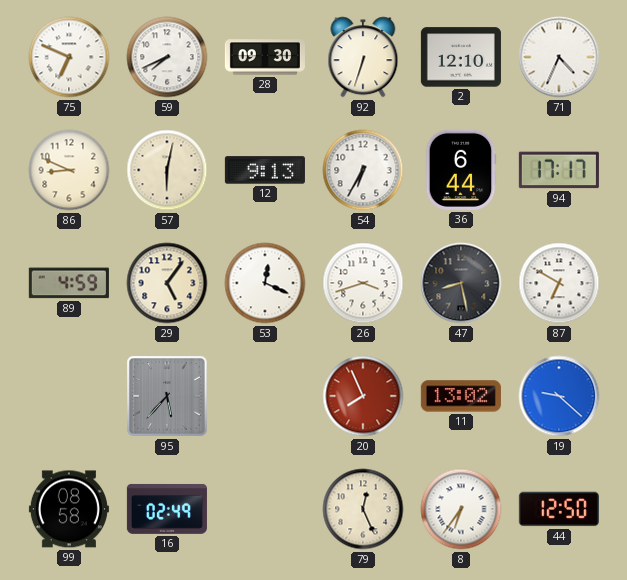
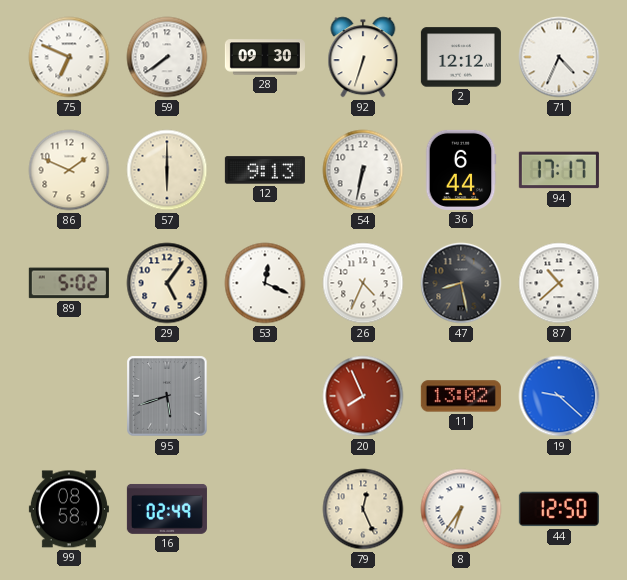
59: 7:41 -> 7:39
2: 12:10 -> 12:12
86: 8:49 -> 1:49
57: 6:02 -> 6:00
54: 6:35 -> 6:32
89: 4:59 -> 5:02
26: 3:42 -> 4:34
87: 6:50 -> 10:38
95: 5:37 -> 5:42
